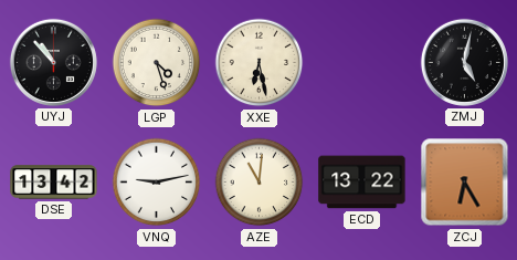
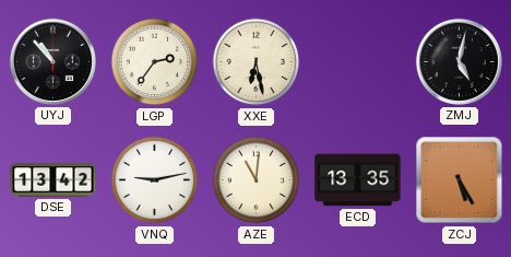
LGP: 4:27 -> 2:36
ECD: 13:22 -> 13:35
ZCJ: 6:25 -> 5:25
